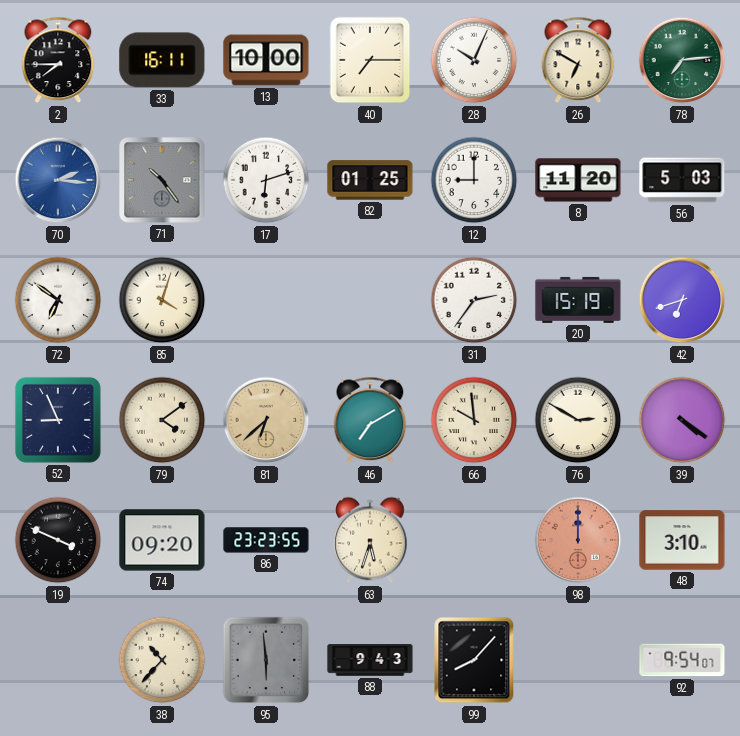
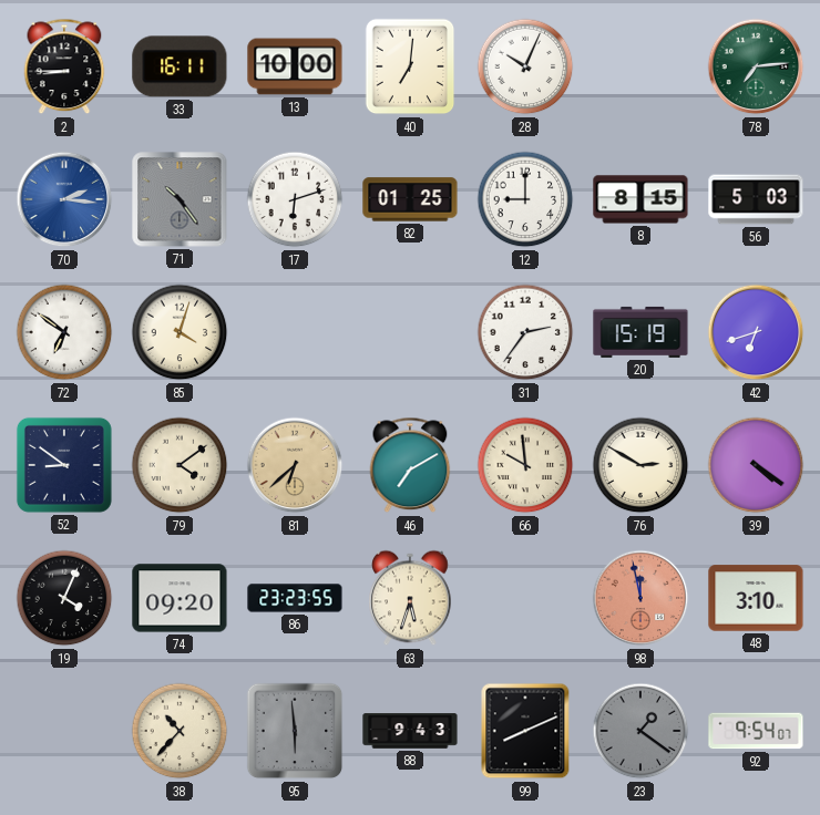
2: 7:45 -> 8:45
40: 7:15 -> 7:01
26: 6:50 -> none
8: 11:20 -> 8:15
52: 8:56 -> 8:51
19: 3:49 -> 4:04
98: 12:00 -> 11:58
99: 8:07 -> 8:11
23: none -> 1:21
